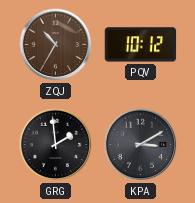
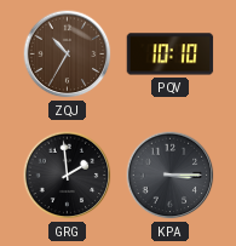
PQV: 10:12 -> 10:10
KPA: 3:10 -> 3:15
